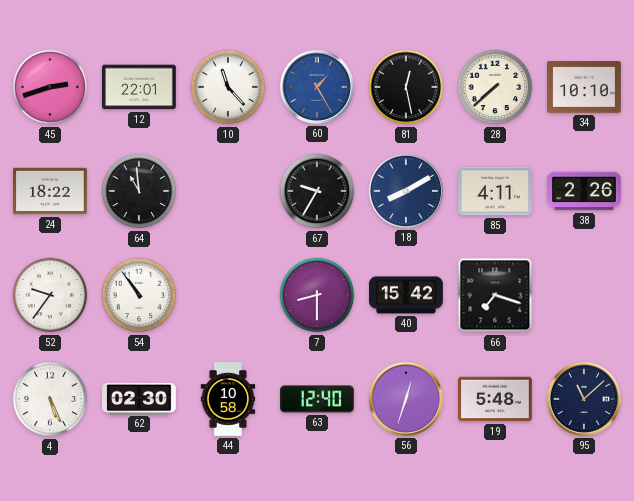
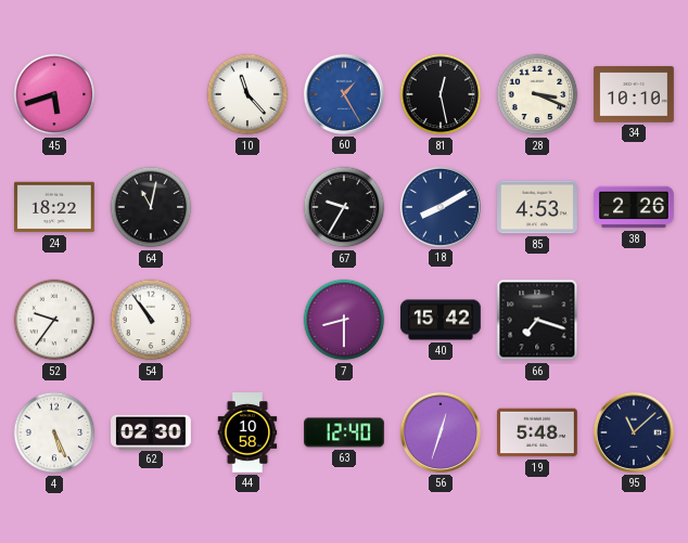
45: 2:42 -> 5:42
12: 22:01 -> none
28: 7:38 -> 3:19
64: 10:59 -> 11:02
85: 4:11 -> 4:53
